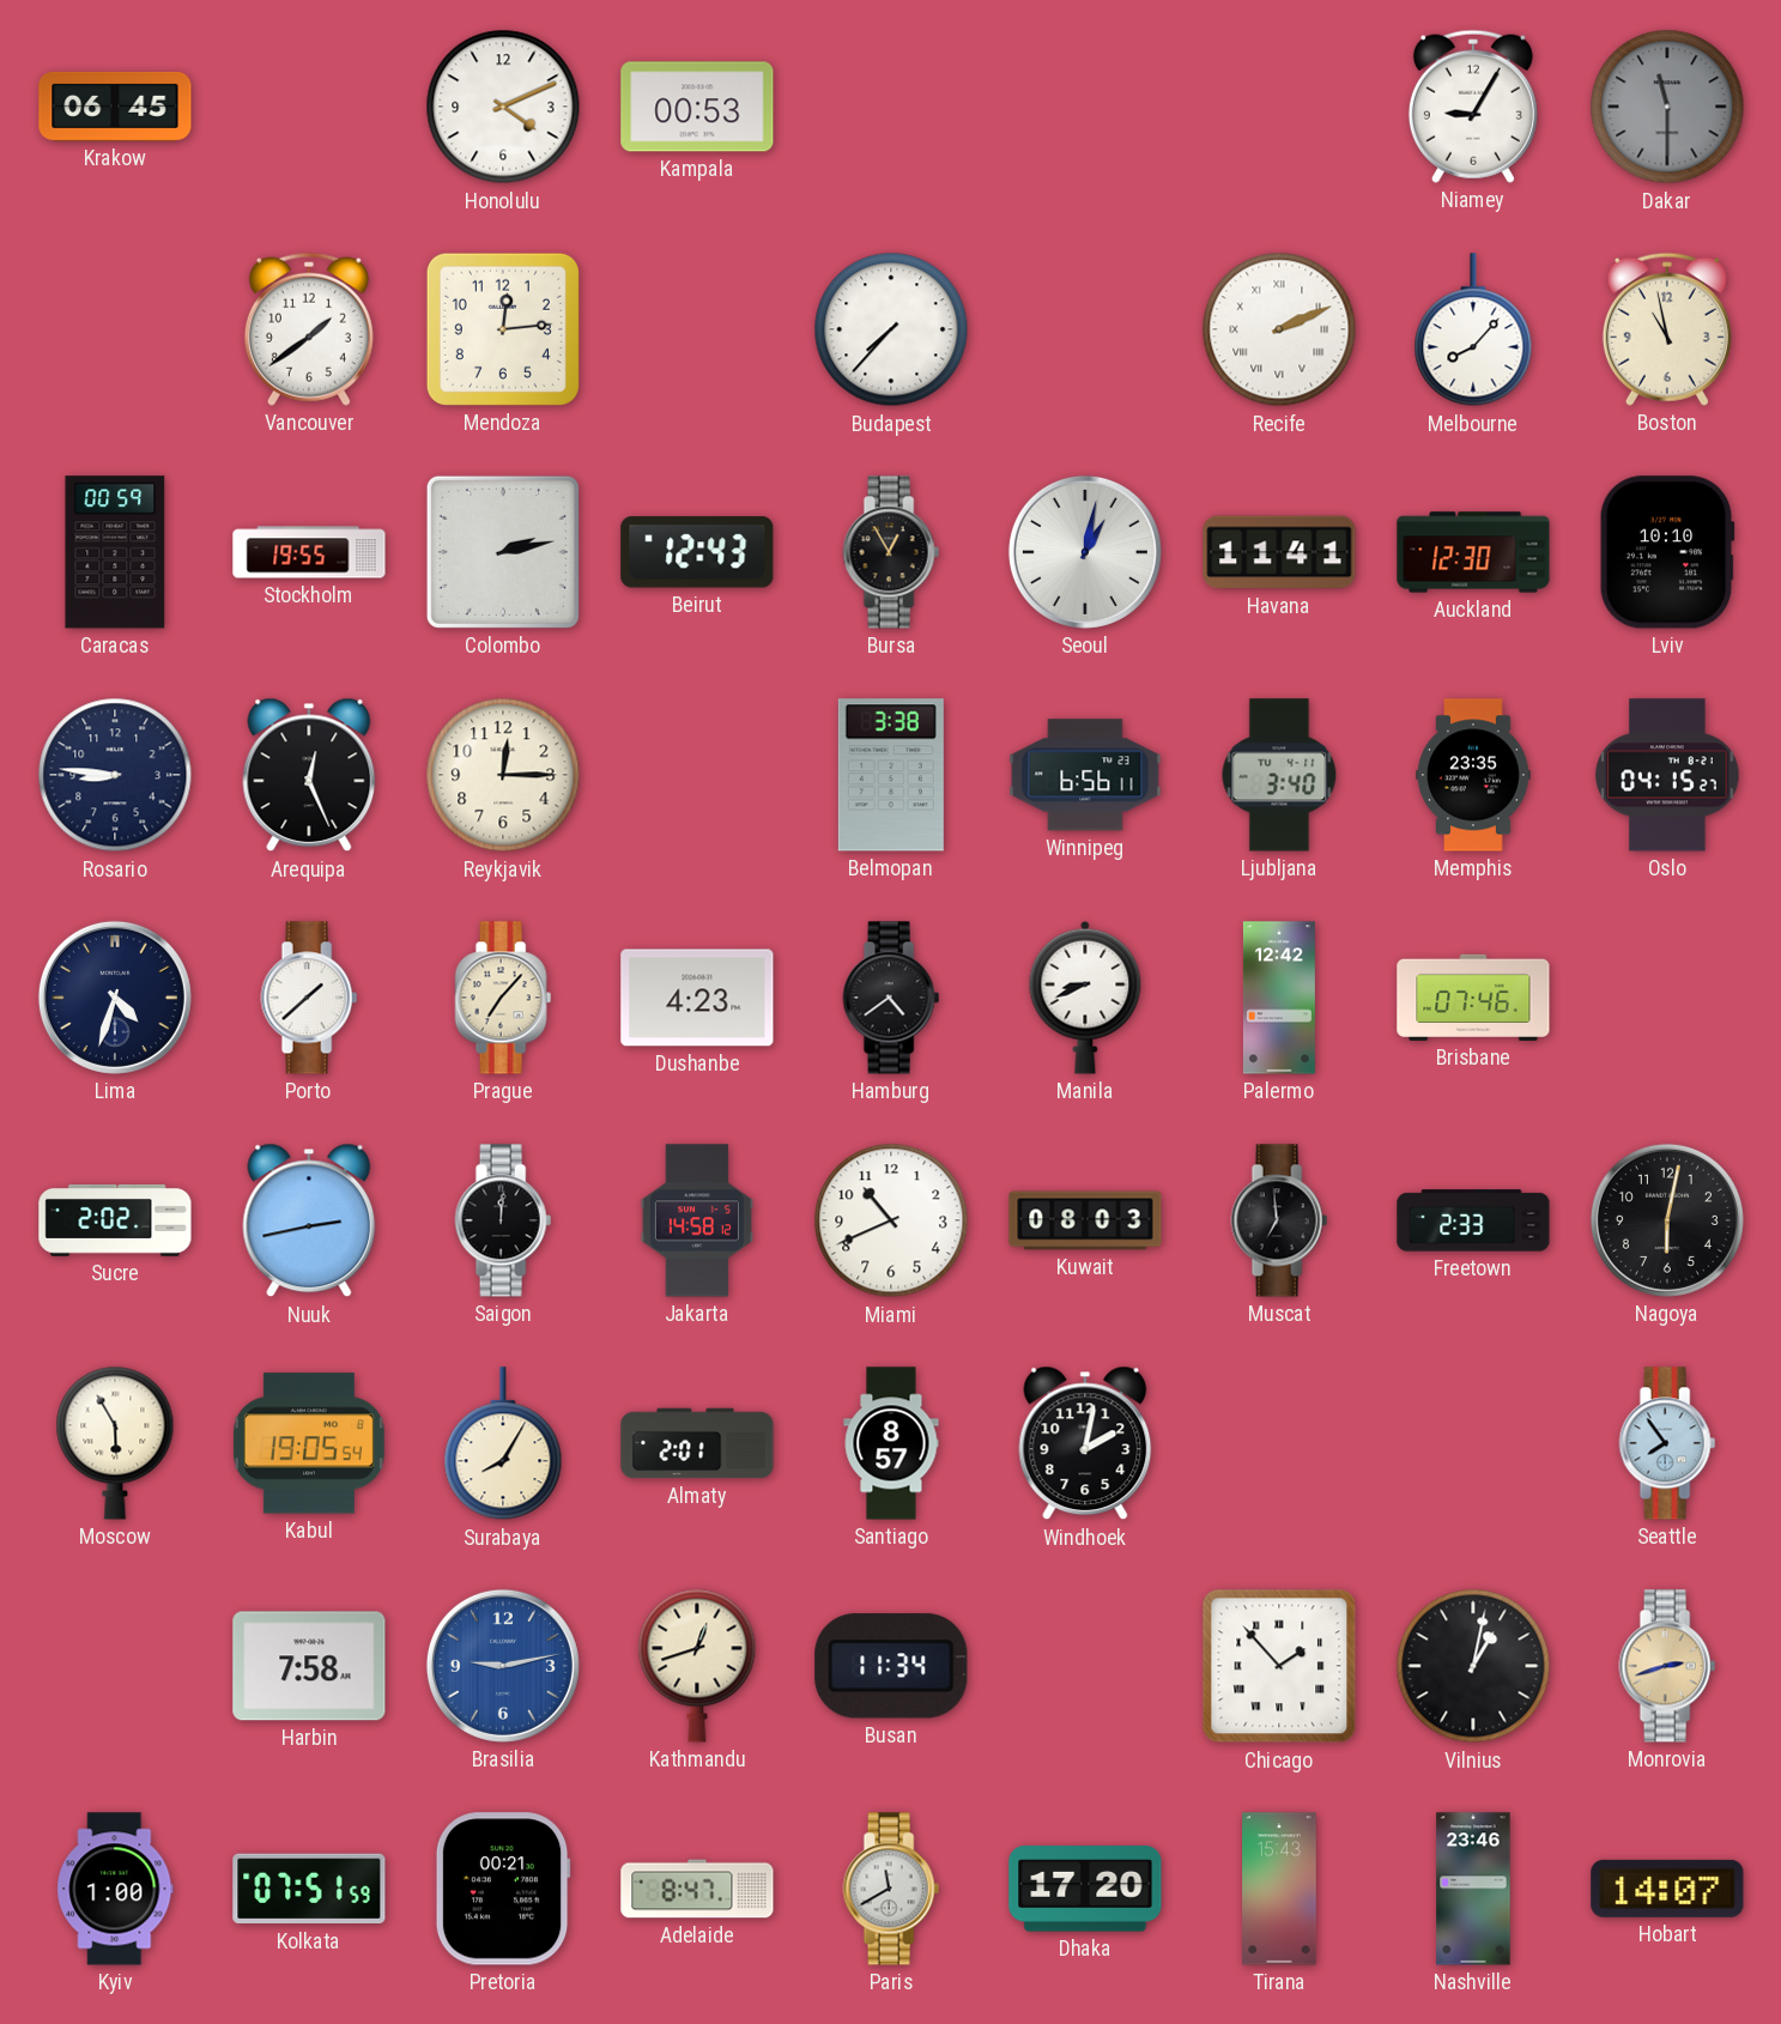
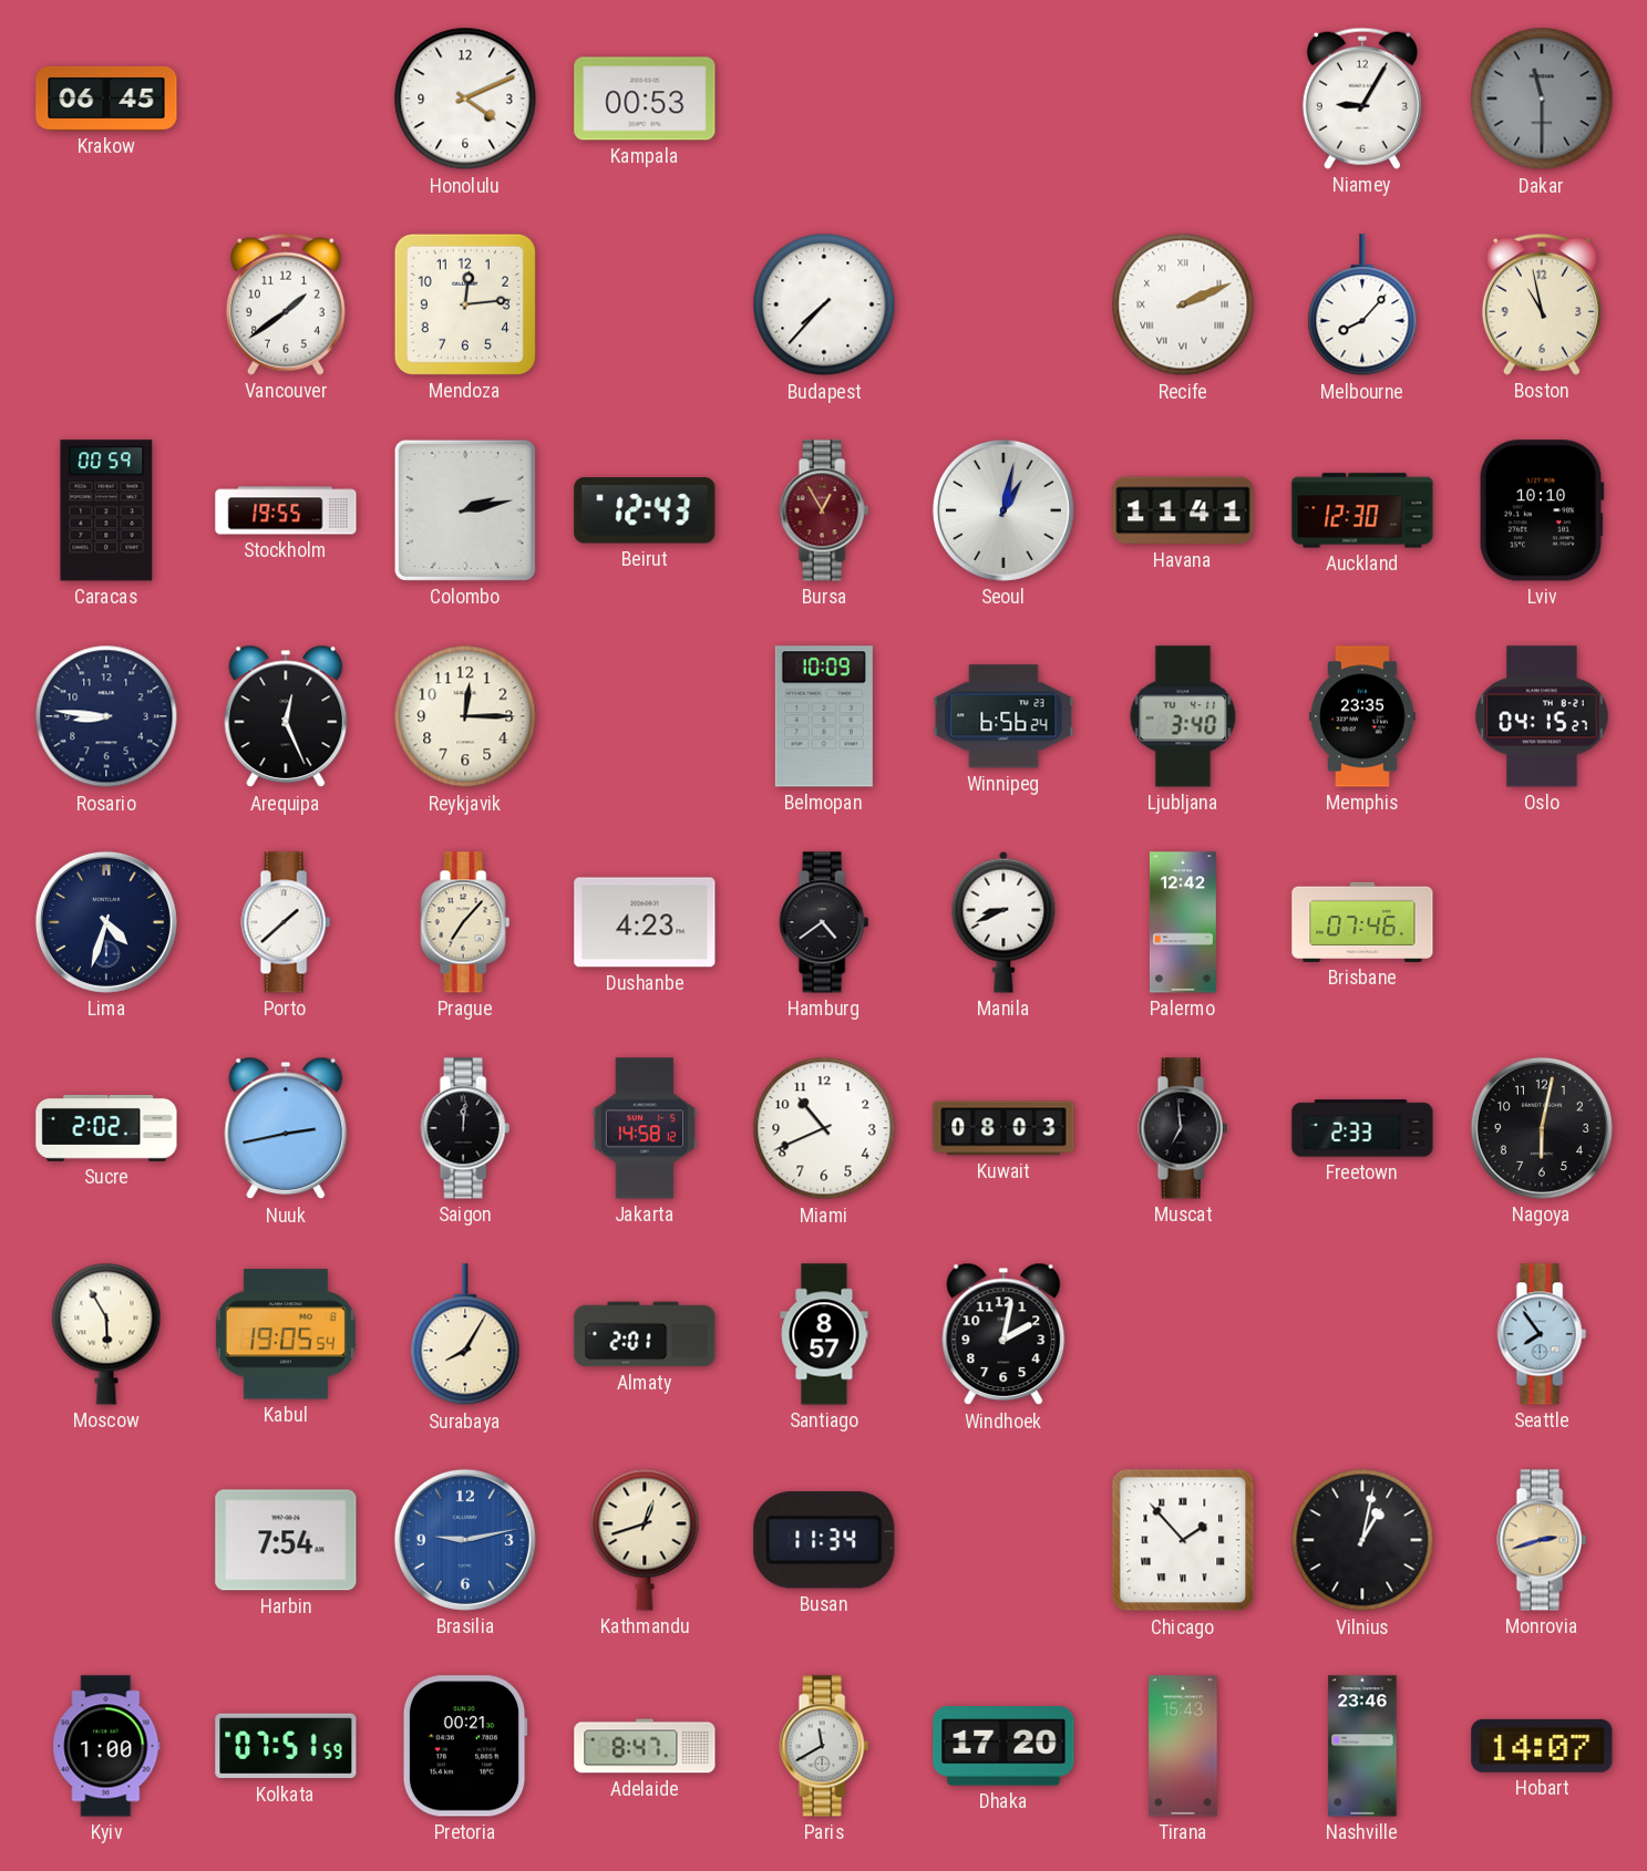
Bursa dial: black -> burgundy
Belmopan: 3:38 -> 10:09
Winnipeg: 6:56:11 -> 6:56:24
Harbin: 7:58 -> 7:54
